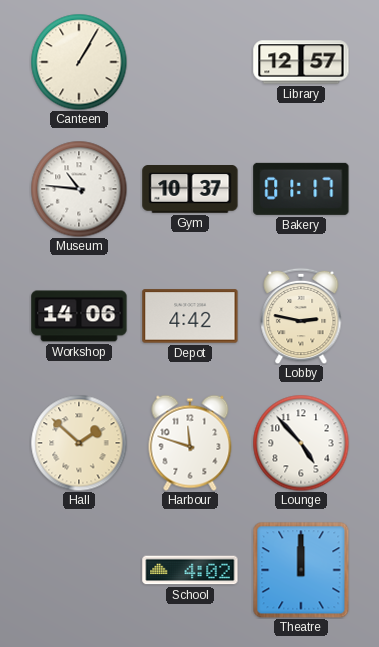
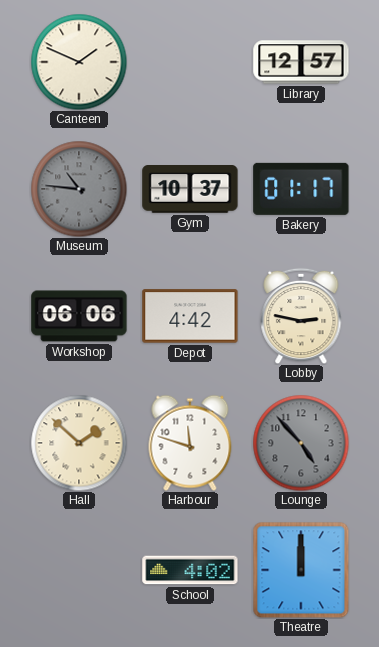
Canteen: 1:05 -> 1:49
Museum dial: white -> grey
Workshop: 14:06 -> 06:06
Lounge dial: white -> grey
